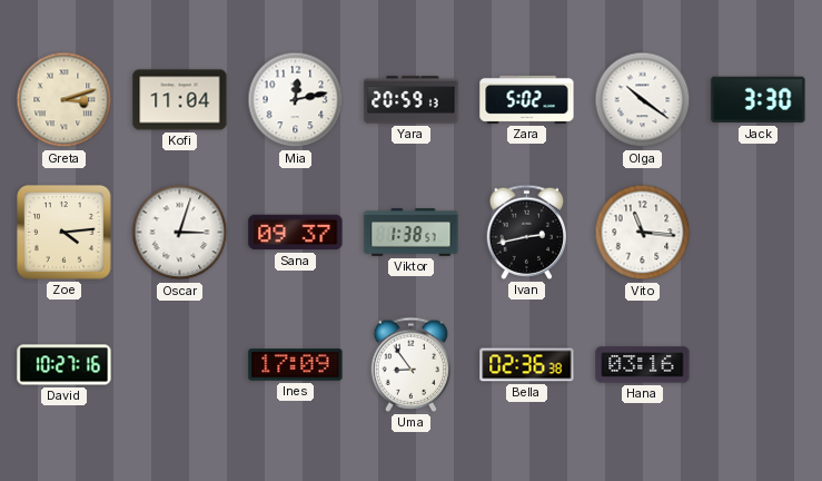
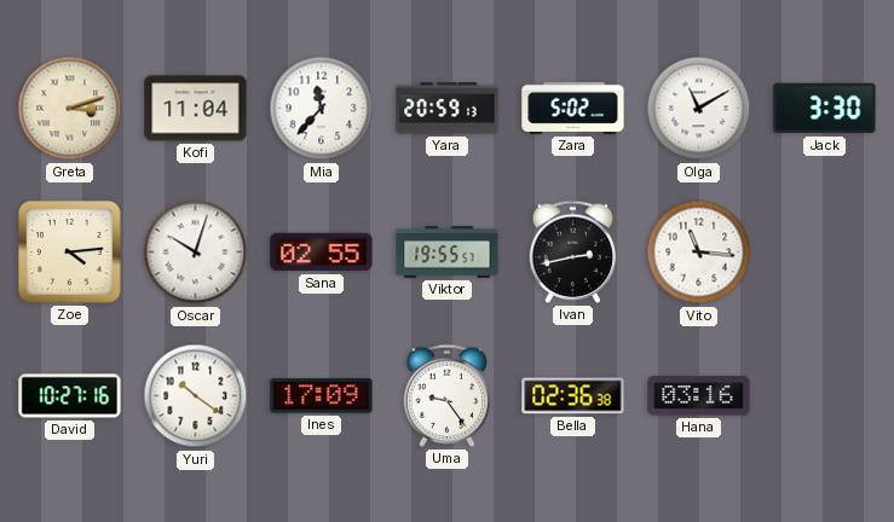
Mia: 12:13 -> 11:37
Olga: 10:21 -> 11:10
Oscar: 3:03 -> 10:03
Sana: 09:37 -> 02:55
Viktor: 1:38 -> 19:55
Yuri: none -> 10:21
Uma: 8:54 -> 9:24
